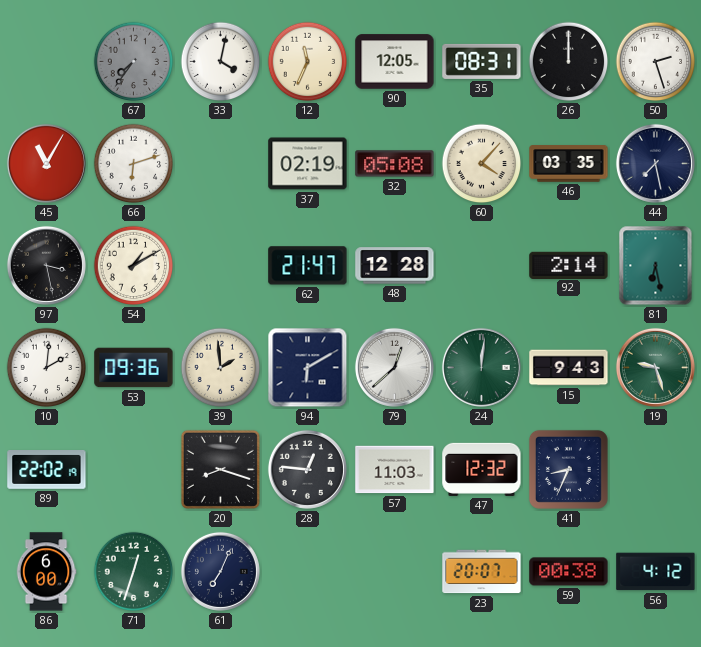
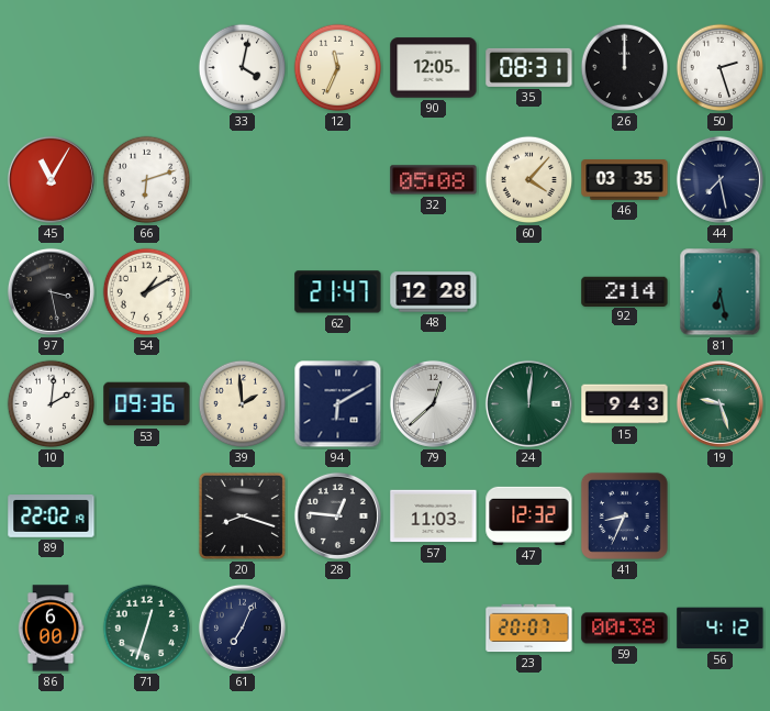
67: 7:36 -> none
37: 02:19 -> none
